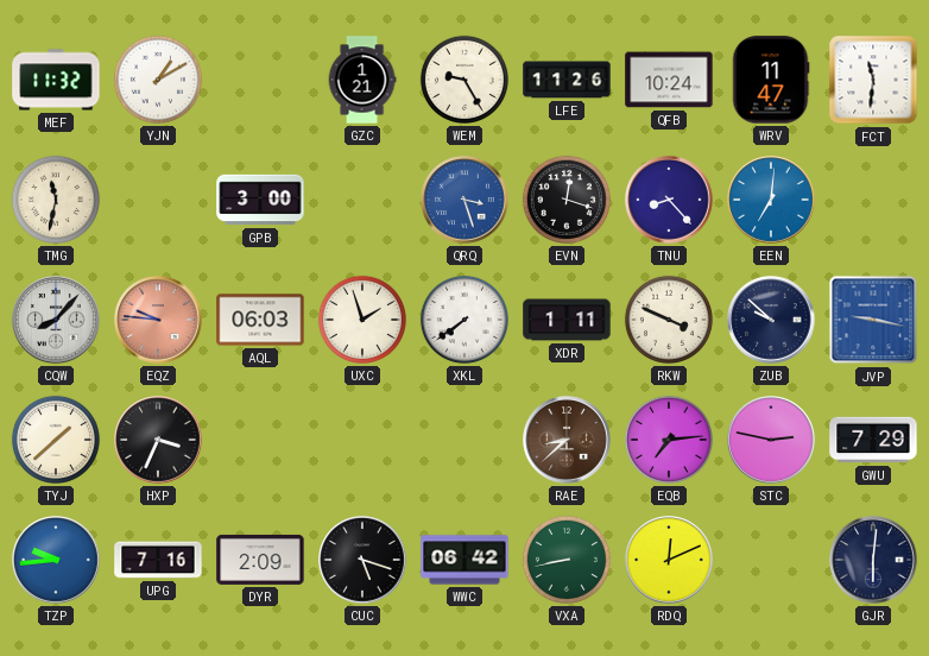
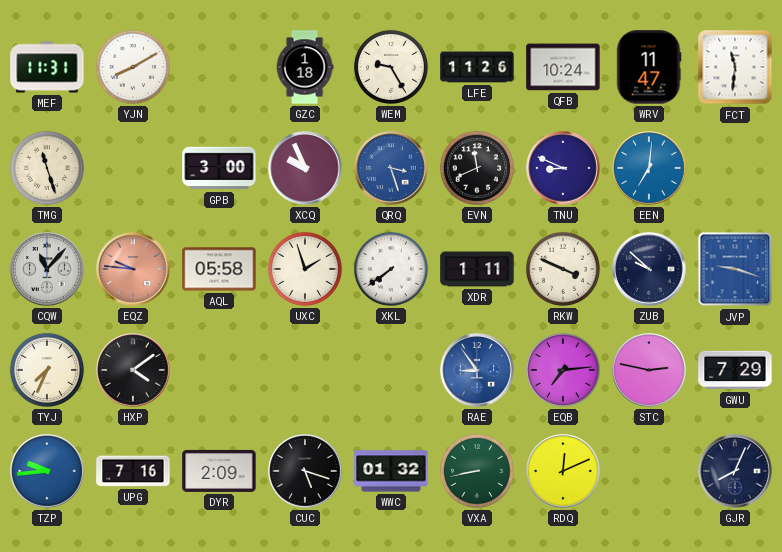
MEF: 11:32 -> 11:31
YJN: 1:10 -> 8:10
GZC: 1:21 -> 1:18
TMG: 11:32 -> 11:27
XCQ: none -> 9:56
EVN: 12:18 -> 11:41
TNU: 8:23 -> 8:49
CQW: 8:07 -> 11:07
AQL: 06:03 -> 05:58
JVP: 9:17 -> 9:18
TYJ: 1:38 -> 7:34
HXP: 3:34 -> 4:09
RAE: 8:38 -> 8:54
RAE dial: brown -> blue
WWC: 06:42 -> 01:32
GJR: 6:01 -> 8:04
